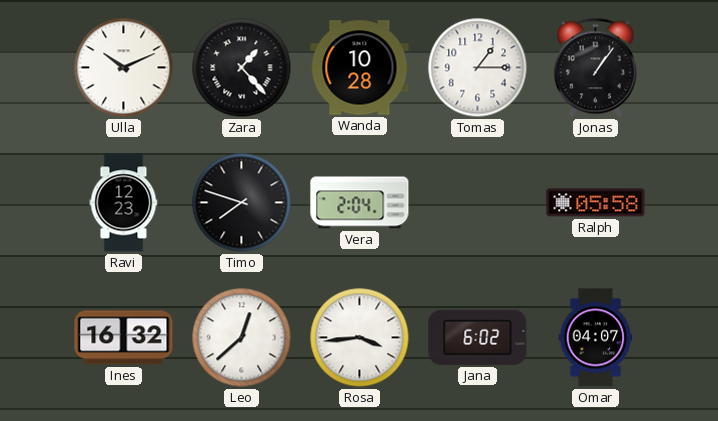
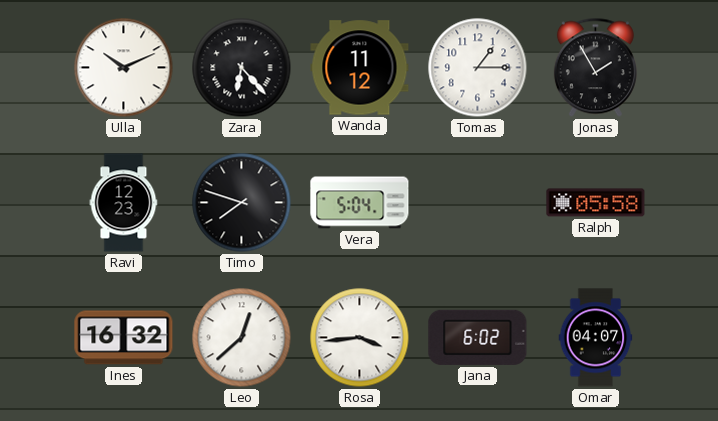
Zara: 1:23 -> 6:23
Wanda: 10:28 -> 11:12
Jonas: 1:06 -> 1:55
Vera: 2:04 -> 5:04
